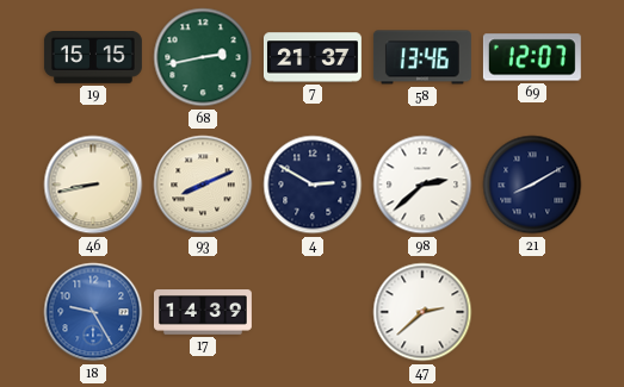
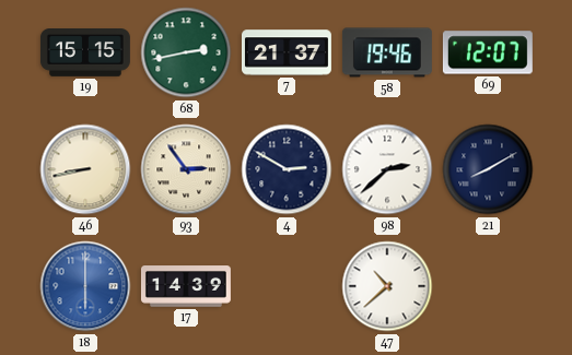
58: 13:46 -> 19:46
93: 8:11 -> 2:54
18: 9:25 -> 6:00
47: 2:38 -> 10:38
